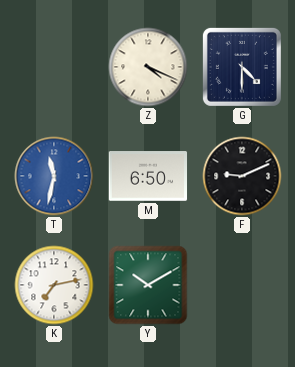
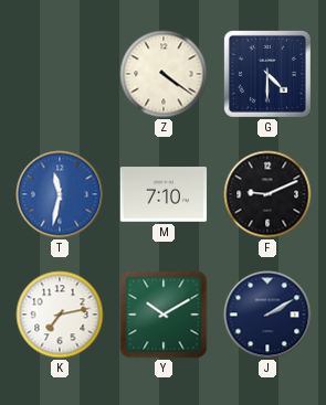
Z: 4:19 -> 4:21
M: 6:50 -> 7:10
J: none -> 2:10
